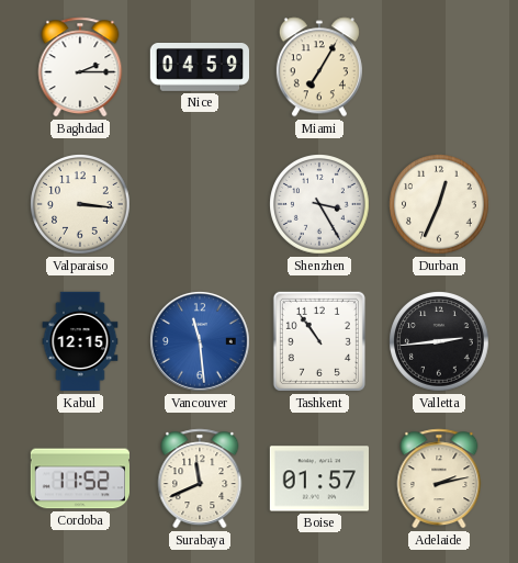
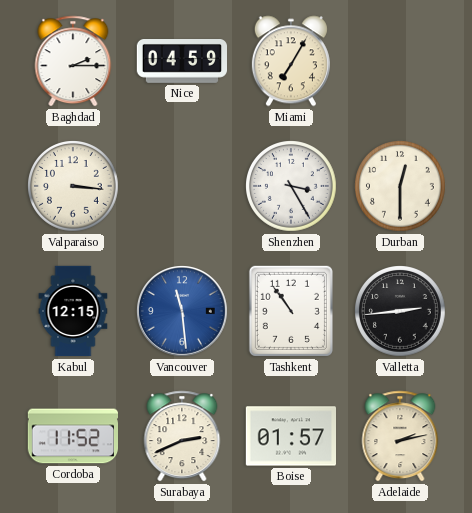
Durban: 12:34 -> 12:30
Surabaya: 11:41 -> 2:41
